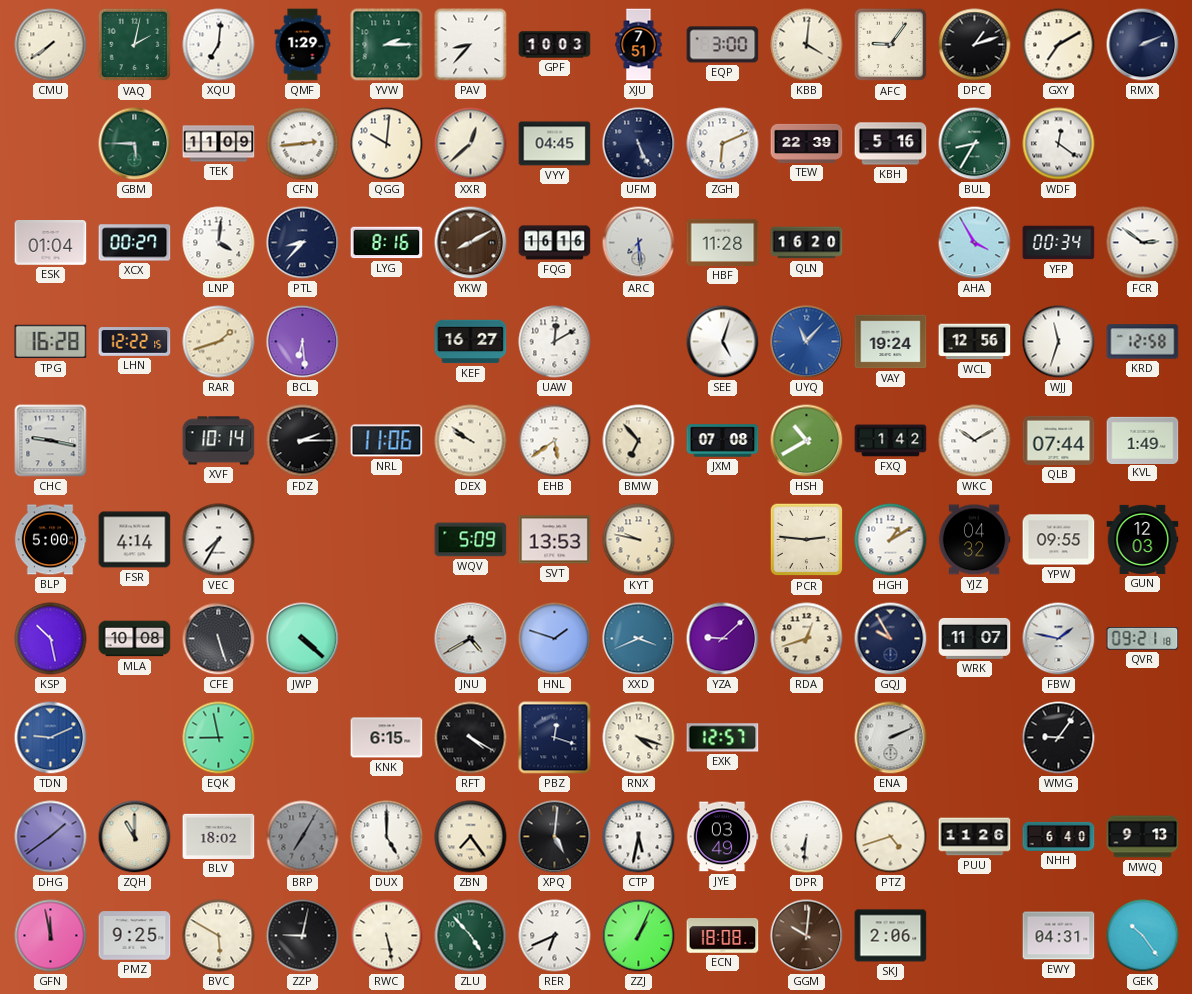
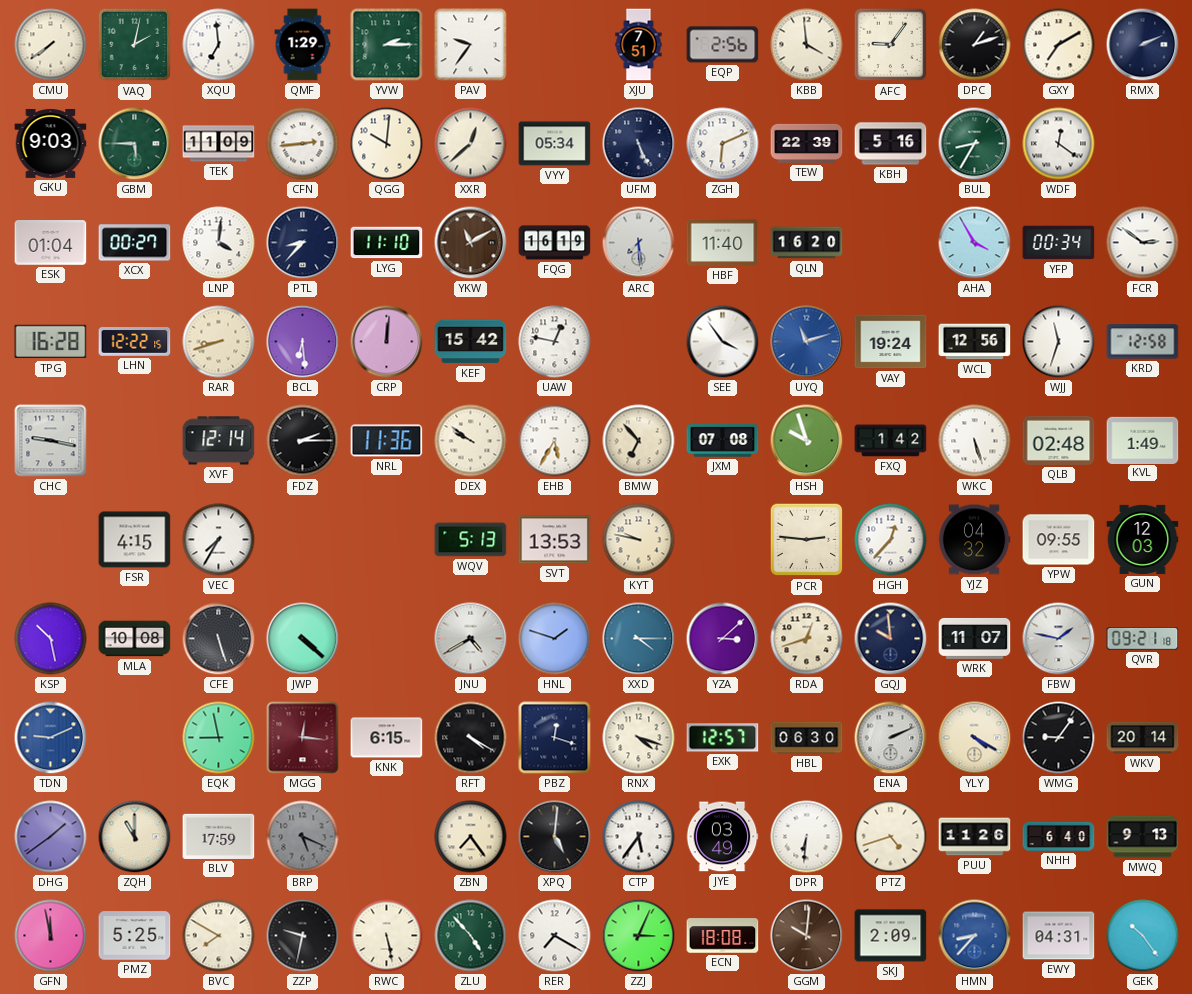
XQU: 7:01 -> 6:59
PAV: 8:37 -> 9:36
GPF: 10:03 -> none
EQP: 3:00 -> 2:56
KBB: 4:01 -> 3:59
GKU: none -> 9:03
VYY: 04:45 -> 05:34
LYG: 8:16 -> 11:10
YKW: 8:10 -> 11:10
FQG: 16:16 -> 16:19
HBF: 11:28 -> 11:40
RAR: 1:42 -> 8:42
CRP: none -> 12:01
KEF: 16:27 -> 15:42
UAW: 12:10 -> 12:47
SEE: 5:03 -> 3:54
UYQ: 11:07 -> 11:12
XVF: 10:14 -> 12:14
NRL: 11:06 -> 11:36
EHB: 5:39 -> 5:35
HSH: 10:40 -> 9:57
WKC: 10:10 -> 5:27
QLB: 07:44 -> 02:48
BLP: 5:00 -> none
FSR: 4:14 -> 4:15
WQV: 5:09 -> 5:13
HGH: 1:10 -> 12:37
XXD: 3:41 -> 4:15
YZA: 9:08 -> 3:08
GQJ: 9:55 -> 9:59
MGG: none -> 12:16
HBL: none -> 06:30
YLY: none -> 4:20
WKV: none -> 20:14
BLV: 18:02 -> 17:59
BRP: 7:05 -> 5:19
DUX: 5:00 -> none
CTP: 5:32 -> 5:36
PMZ: 9:25 -> 5:25
BVC: 5:50 -> 7:50
ZZP: 9:02 -> 9:32
RER: 6:41 -> 7:20
ZZJ: 1:04 -> 3:04
SKJ: 2:06 -> 2:09
HMN: none -> 8:37
